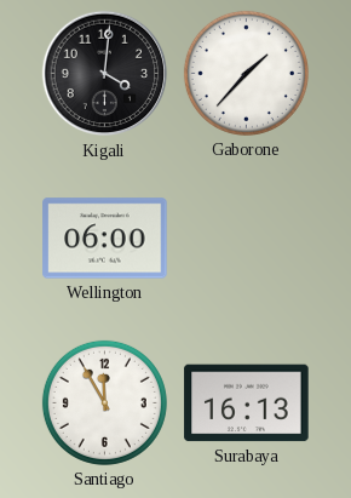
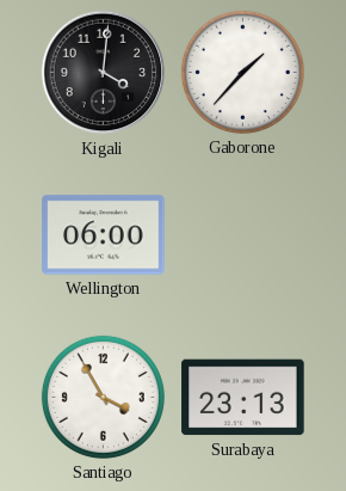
Santiago: 11:55 -> 3:55
Surabaya: 16:13 -> 23:13
